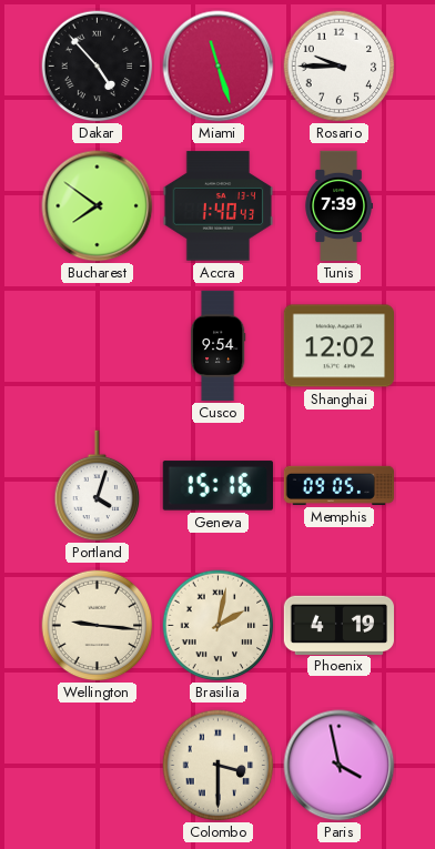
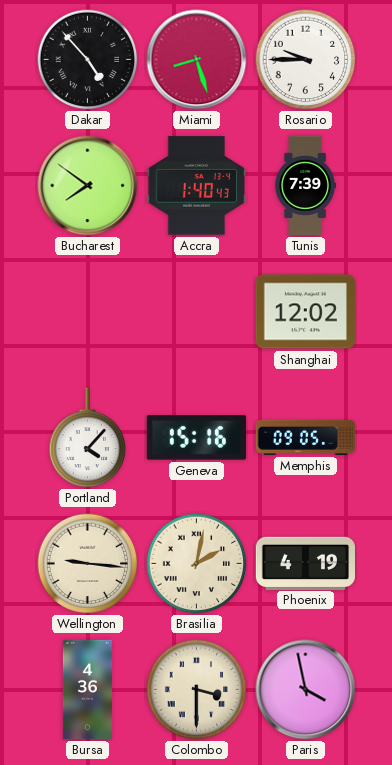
Miami: 11:27 -> 8:27
Cusco: 9:54 -> none
Portland: 4:03 -> 4:07
Bursa: none -> 4:36
